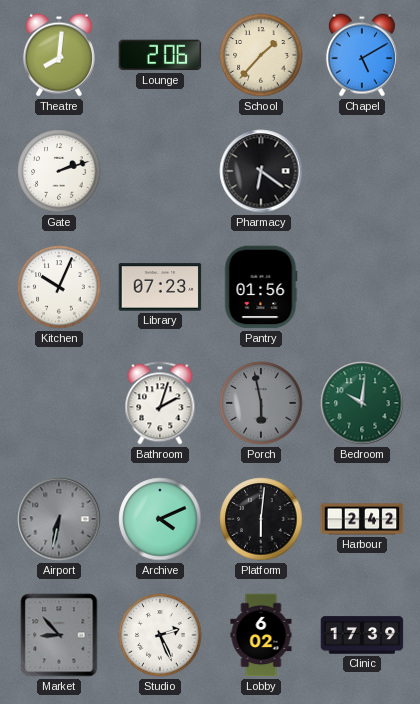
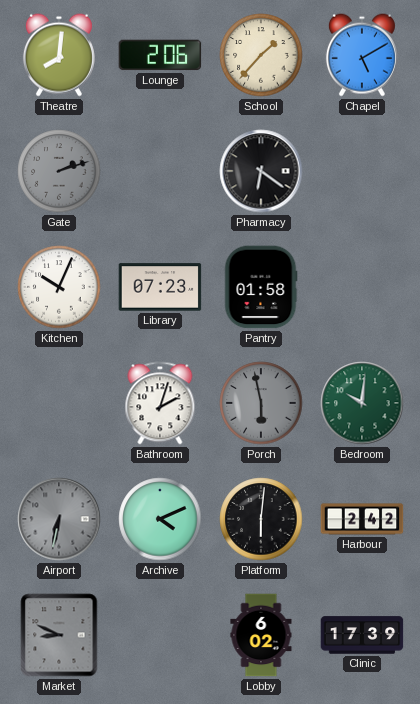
Gate dial: white -> grey
Pantry: 01:56 -> 01:58
Market: 8:53 -> 8:49
Studio: 2:26 -> none
